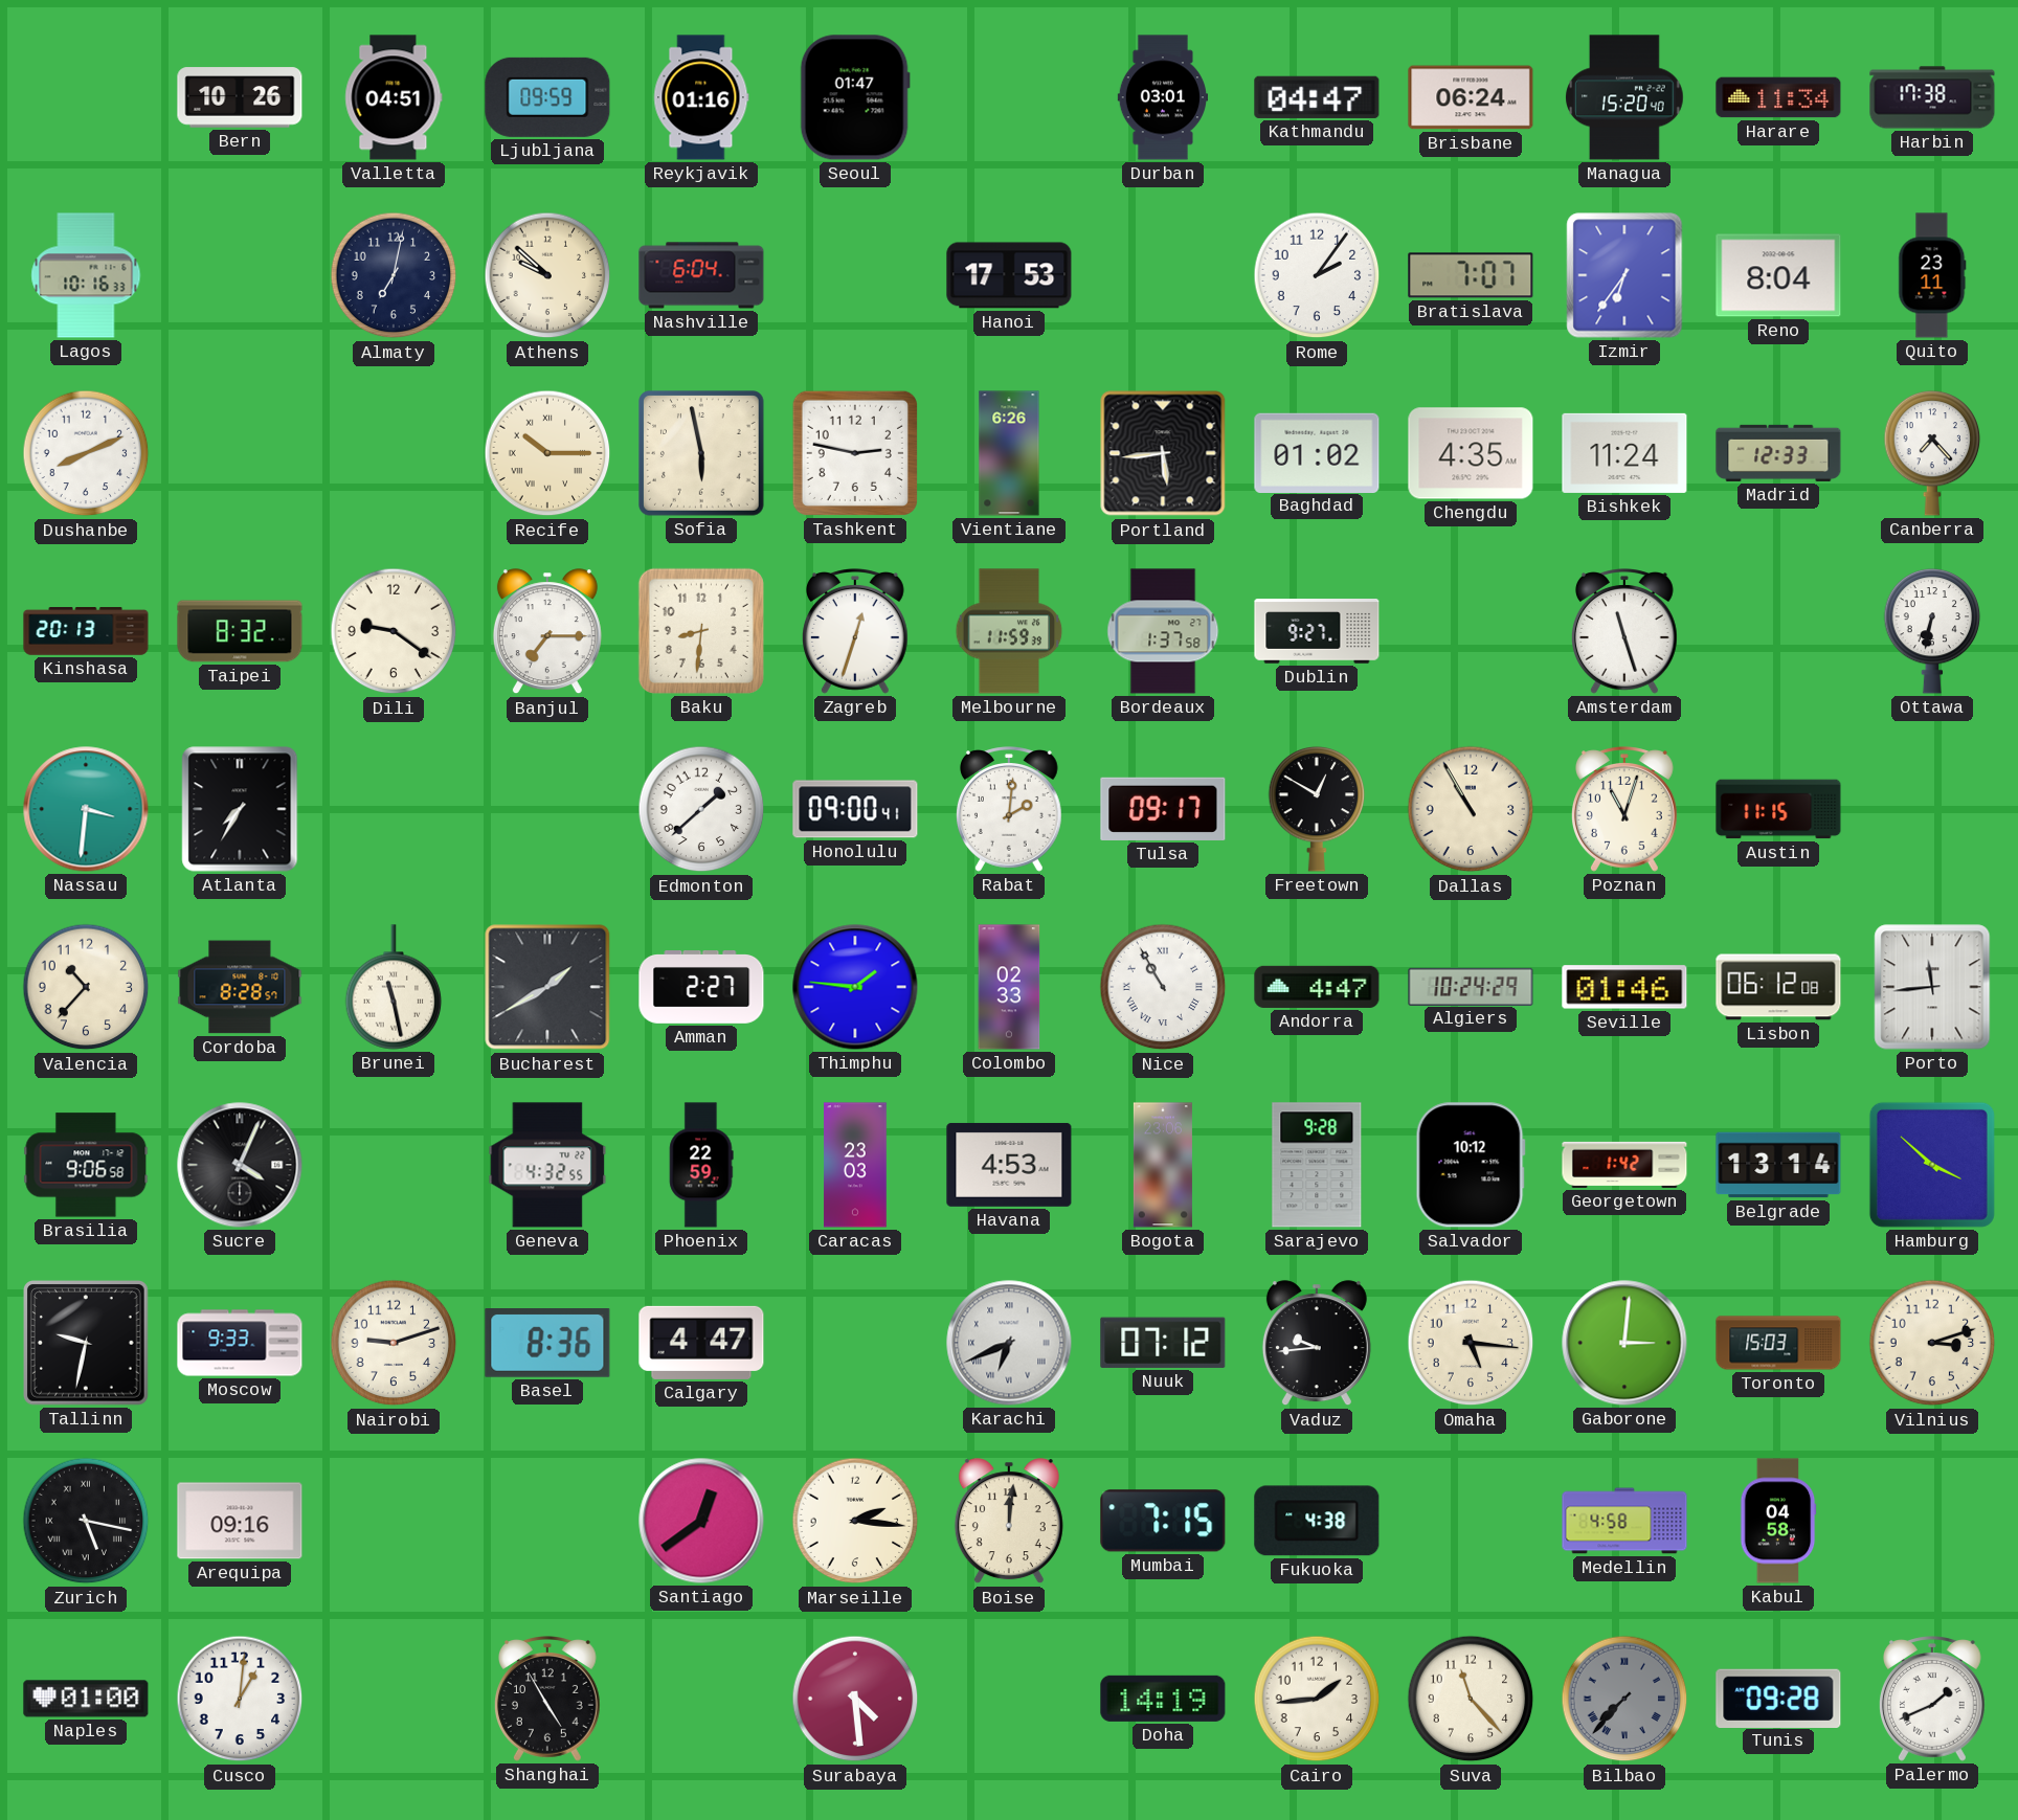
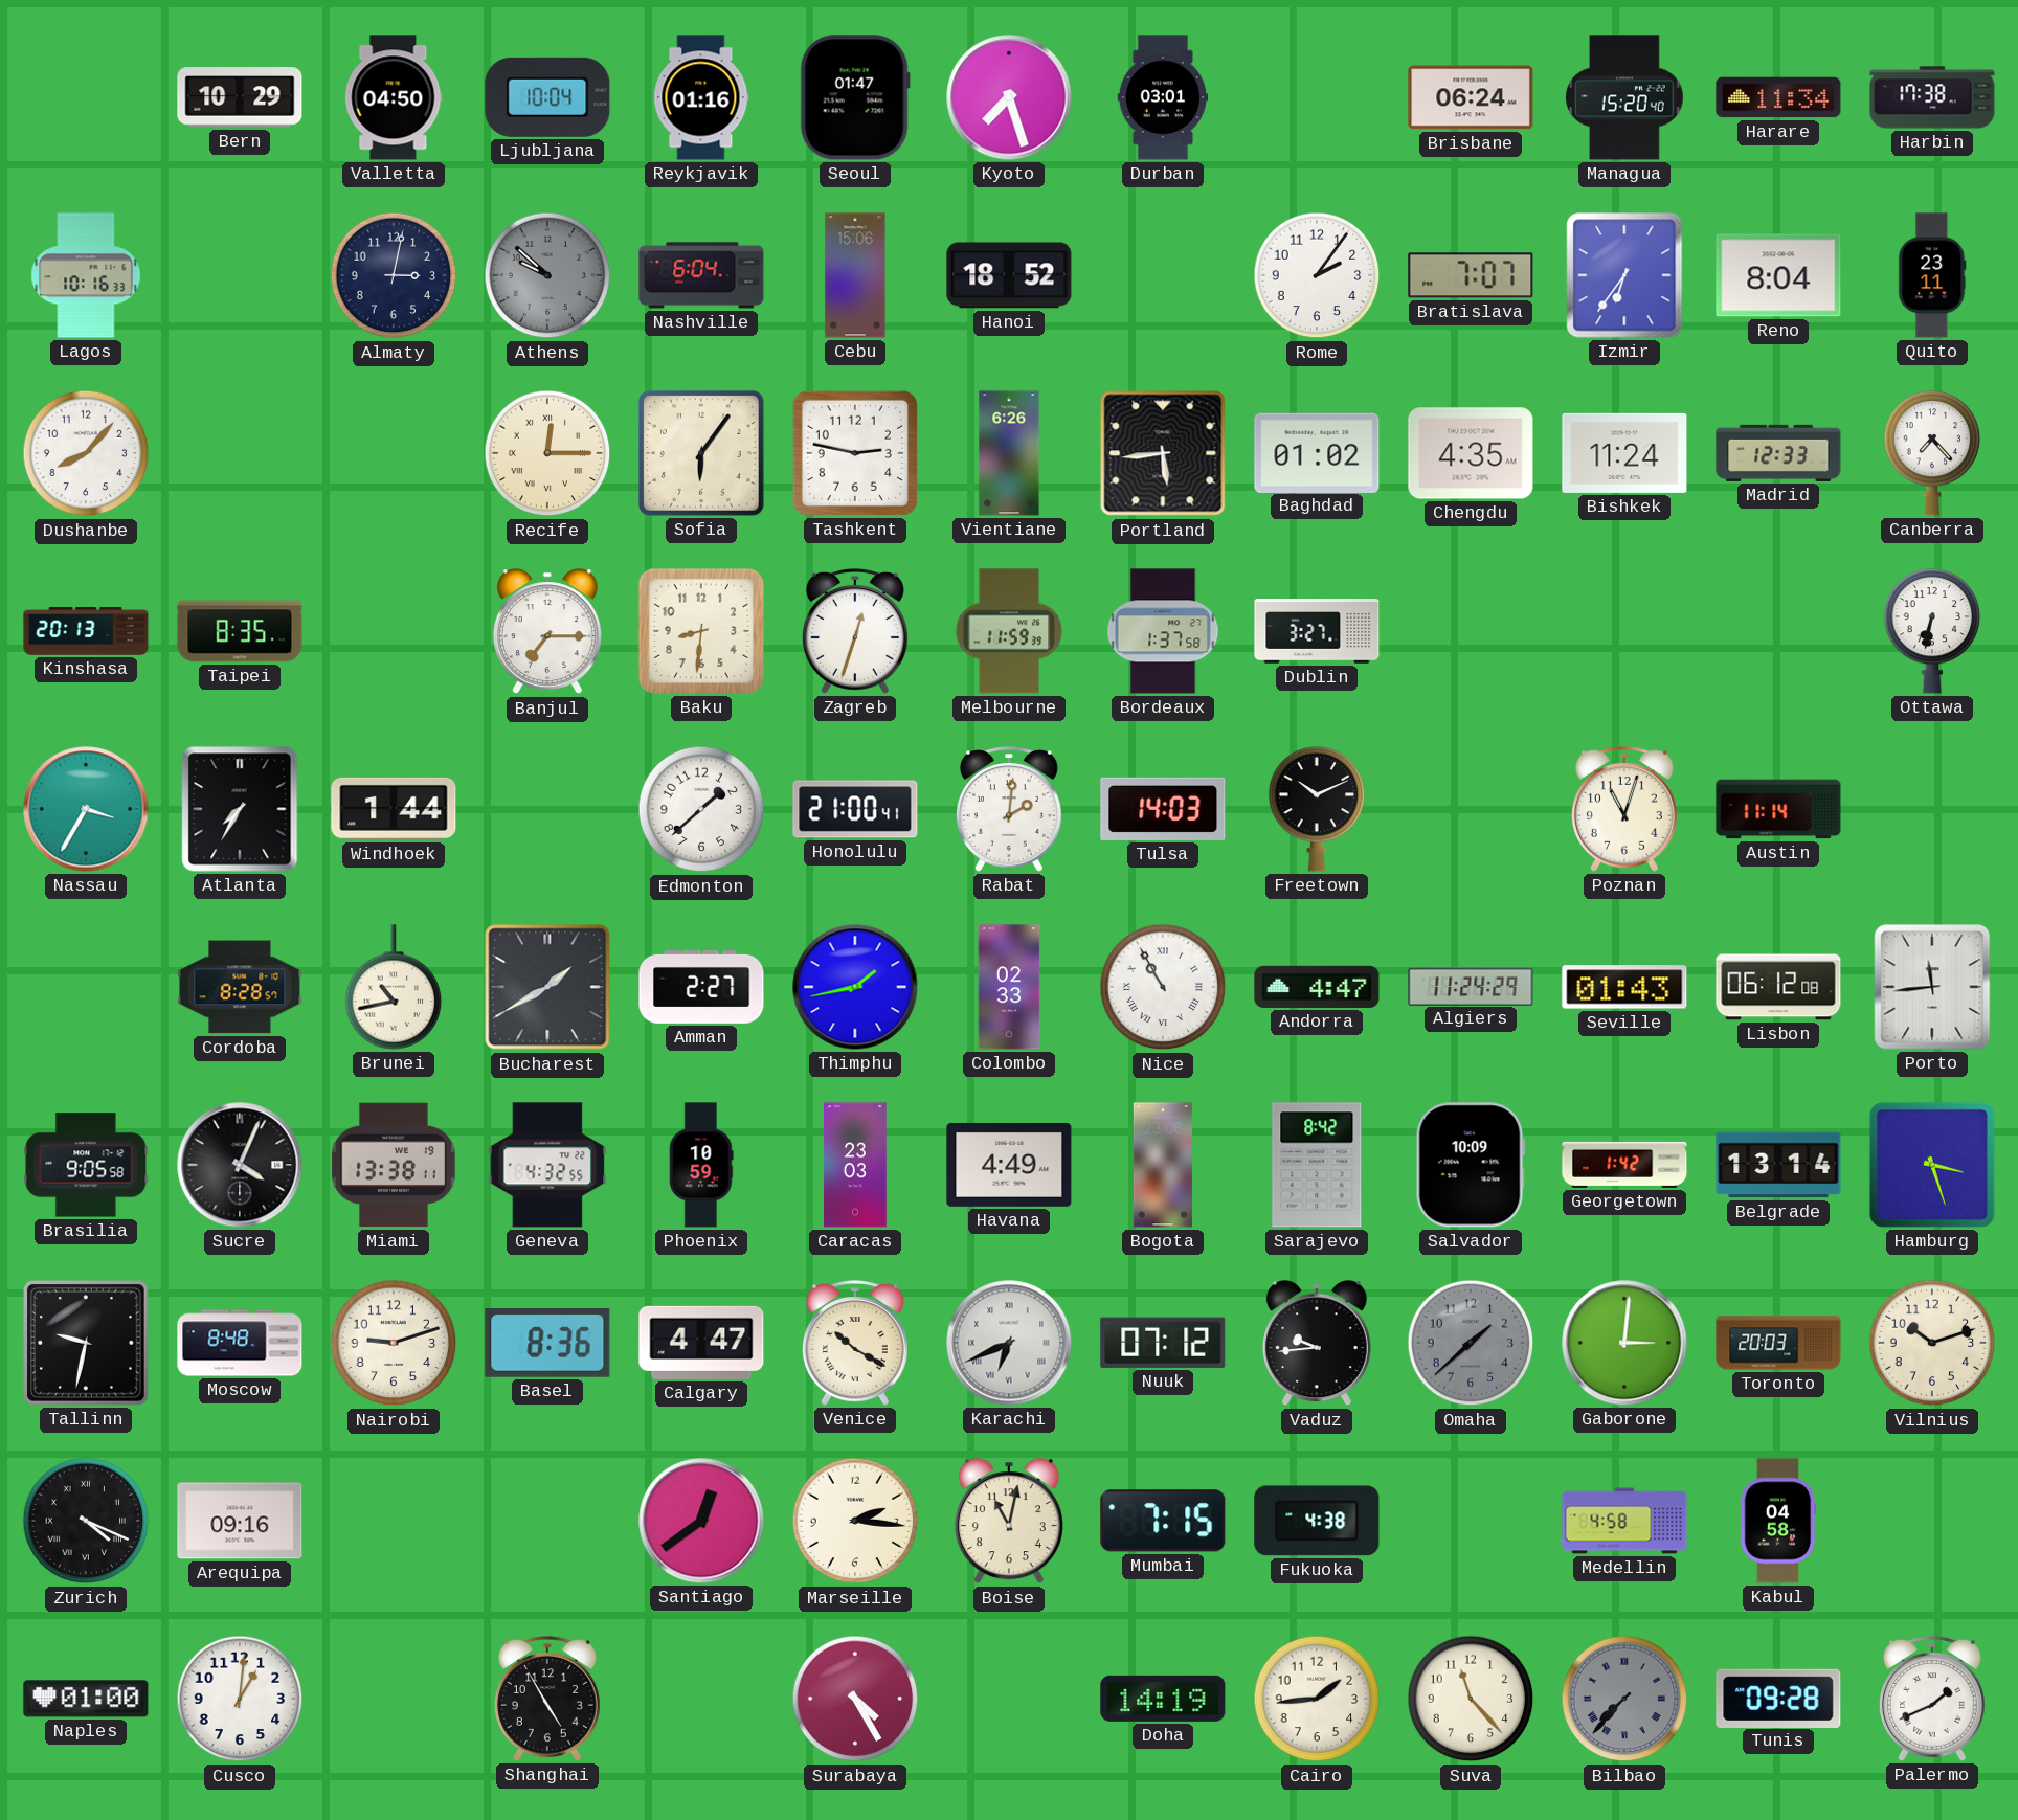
Bern: 10:26 -> 10:29
Valletta: 04:51 -> 04:50
Ljubljana: 09:59 -> 10:04
Kyoto: none -> 7:27
Kathmandu: 04:47 -> none
Almaty: 7:02 -> 3:02
Athens dial: cream -> grey
Cebu: none -> 15:06
Hanoi: 17:53 -> 18:52
Dushanbe: 8:11 -> 8:07
Recife: 10:15 -> 12:15
Sofia: 5:58 -> 6:06
Taipei: 8:32 -> 8:35
Dili: 9:21 -> none
Dublin: 9:27 -> 3:27
Amsterdam: 11:27 -> none
Nassau: 3:31 -> 3:35
Windhoek: none -> 1:44
Honolulu: 09:00 -> 21:00
Tulsa: 09:17 -> 14:03
Freetown: 12:50 -> 10:11
Dallas: 10:55 -> none
Austin: 11:15 -> 11:14
Valencia: 10:37 -> none
Brunei: 11:28 -> 10:43
Thimphu: 1:46 -> 1:43
Algiers: 10:24 -> 11:24
Seville: 01:46 -> 01:43
Brasilia: 9:06 -> 9:05
Miami: none -> 13:38
Phoenix: 22:59 -> 10:59
Havana: 4:53 -> 4:49
Sarajevo: 9:28 -> 8:42
Salvador: 10:12 -> 10:09
Hamburg: 3:52 -> 3:27
Moscow: 9:33 -> 8:48
Venice: none -> 10:20
Omaha: 5:16 -> 1:38
Omaha dial: cream -> grey
Toronto: 15:03 -> 20:03
Vilnius: 3:12 -> 10:12
Zurich: 5:17 -> 4:19
Boise: 12:01 -> 11:02
Surabaya: 4:29 -> 4:25
